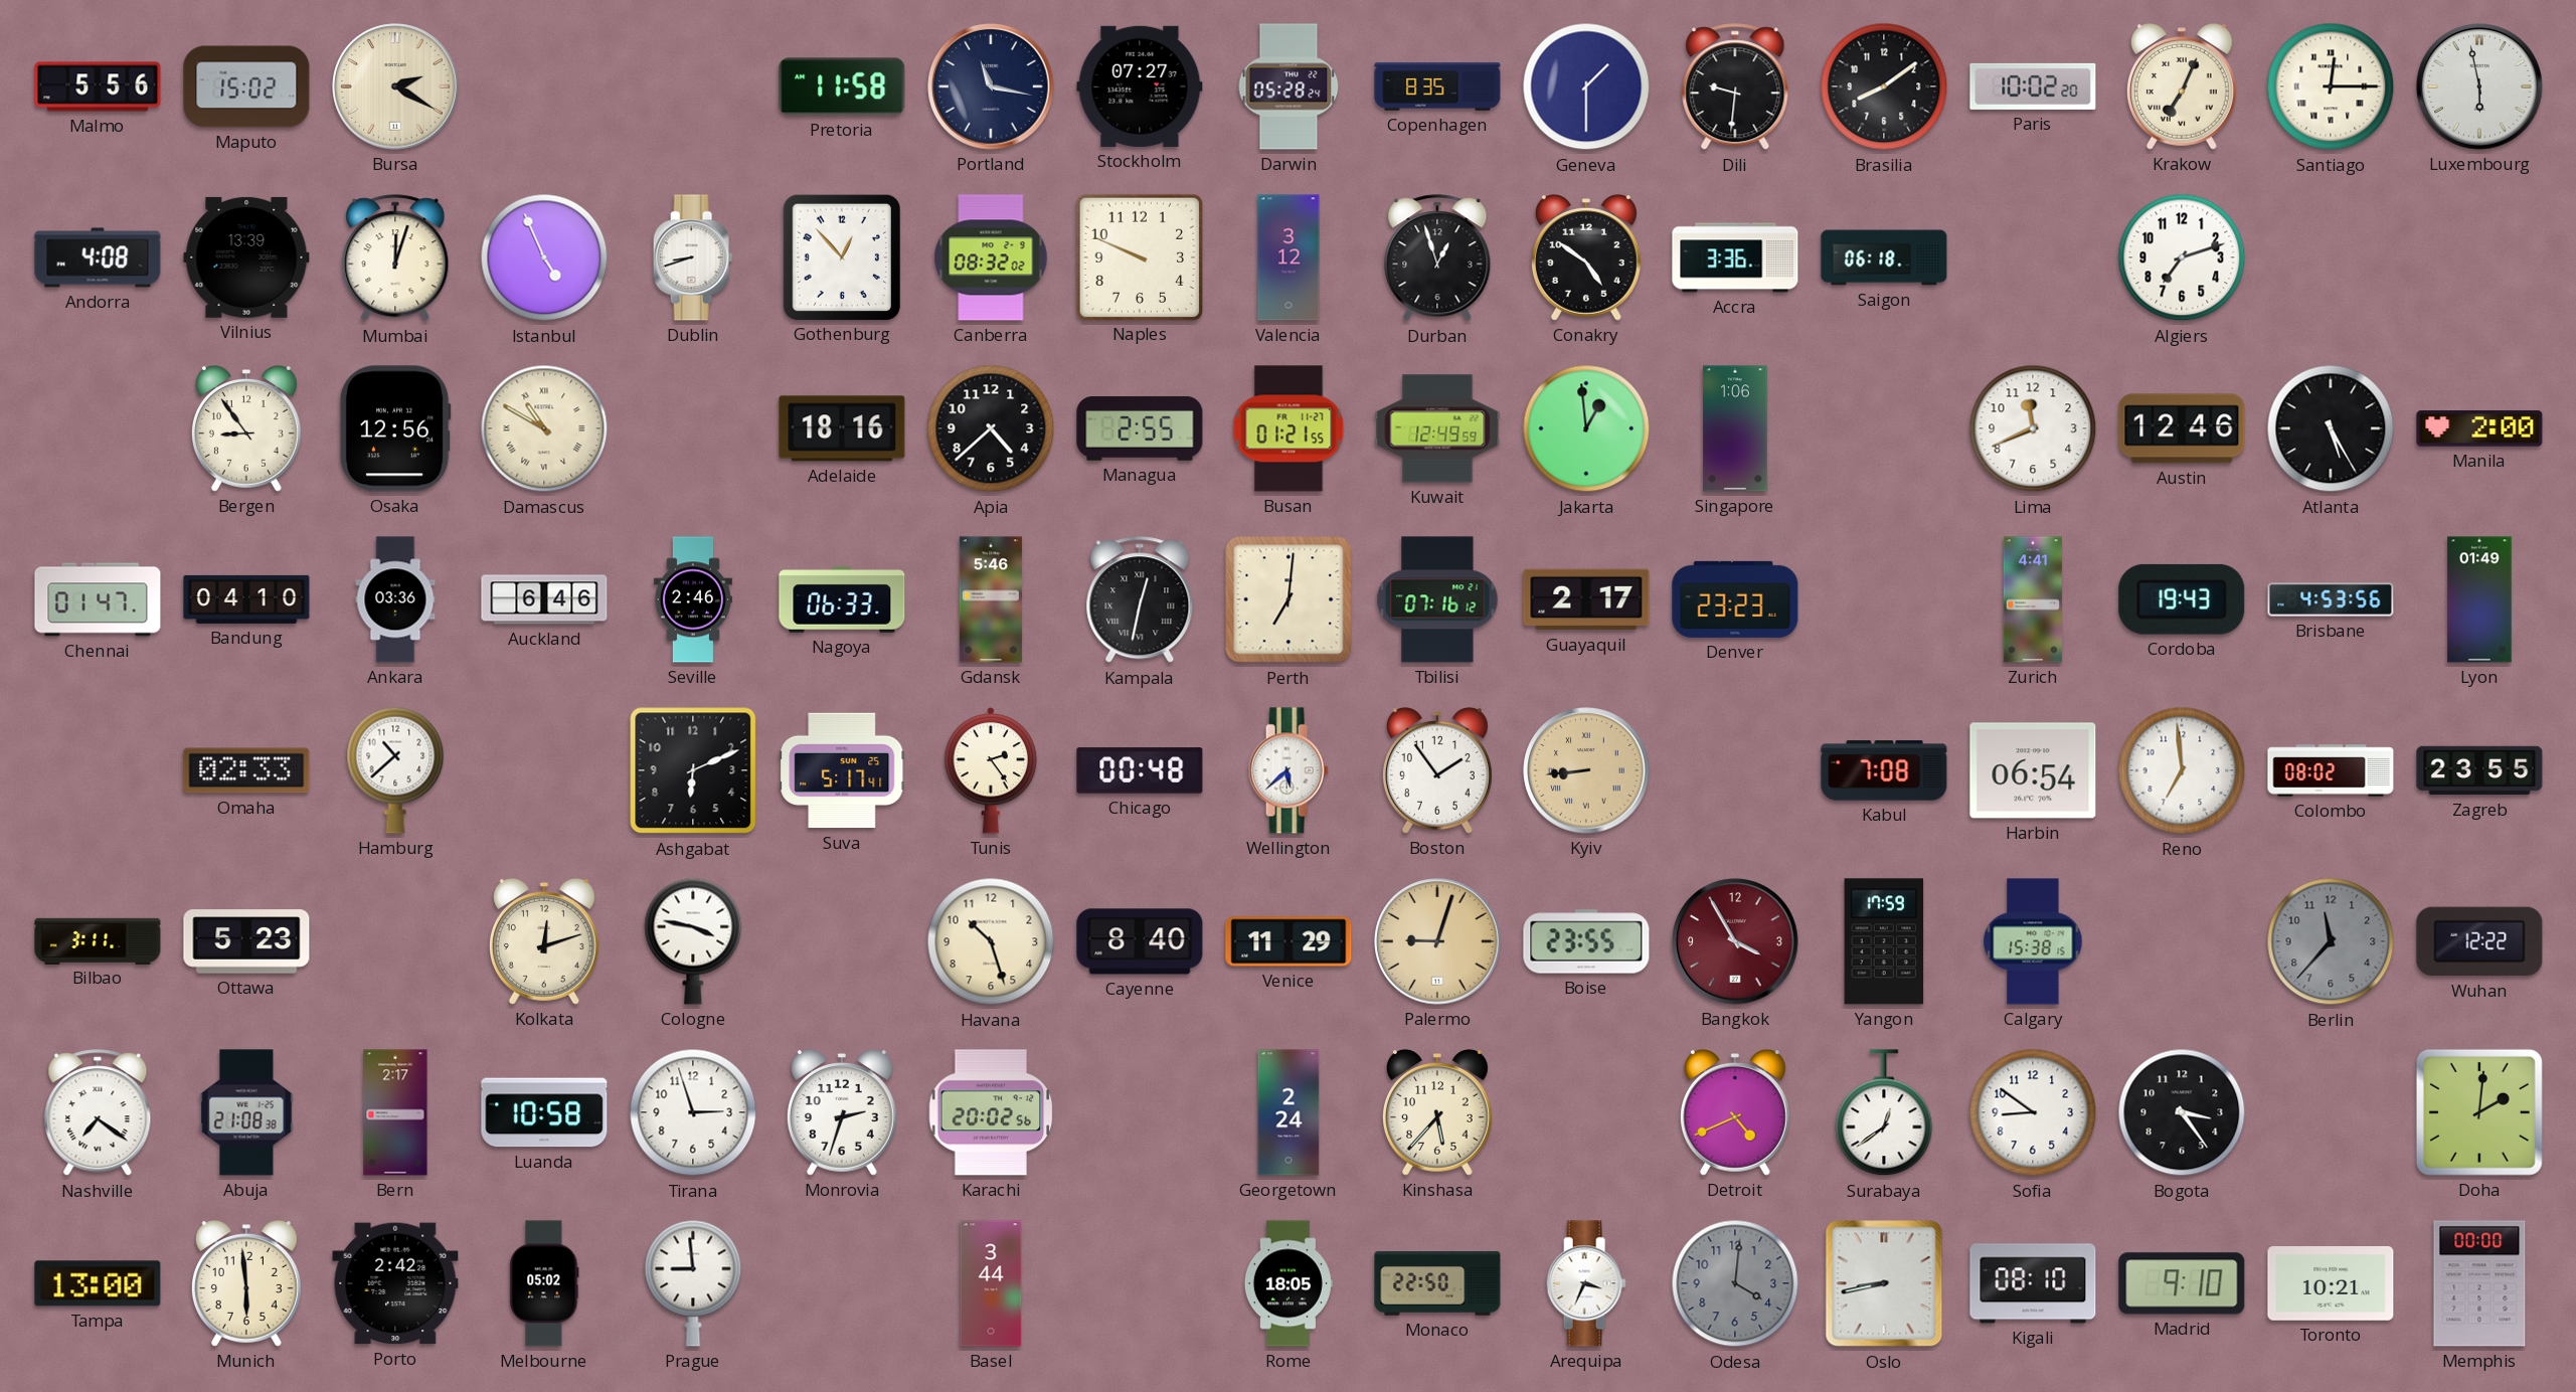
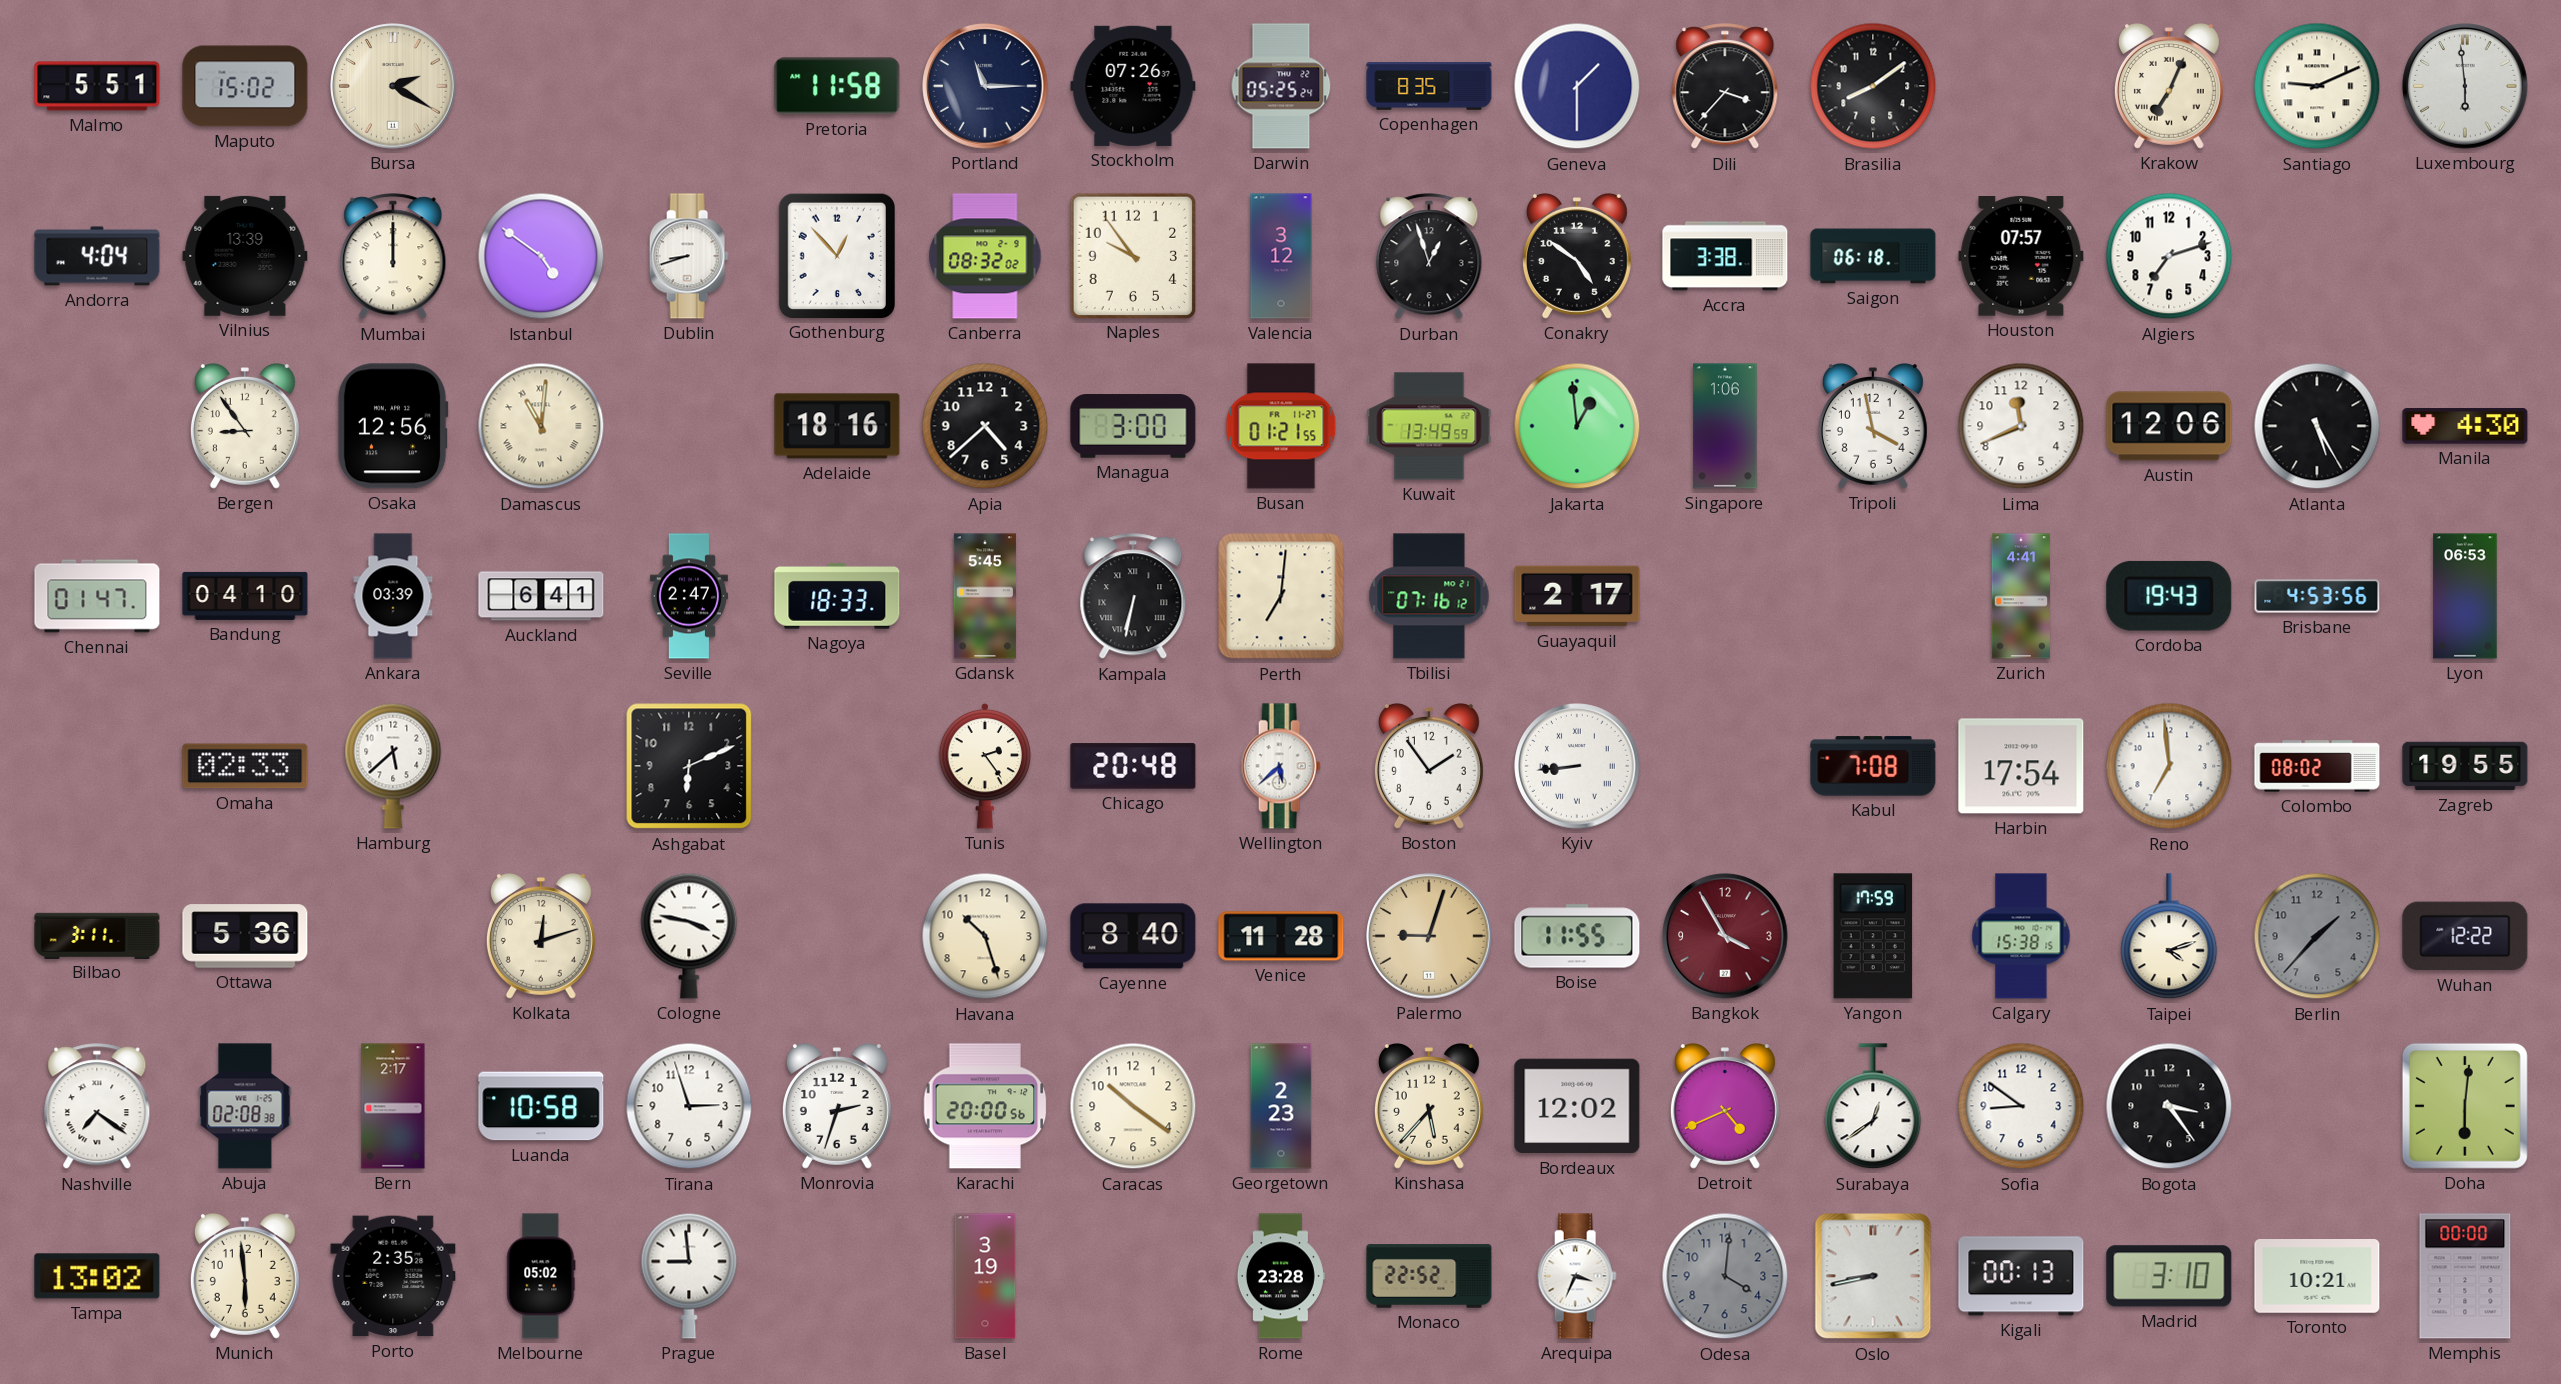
Malmo: 5:56 -> 5:51
Portland: 11:17 -> 11:15
Stockholm: 07:27 -> 07:26
Darwin: 05:28 -> 05:25
Dili: 9:31 -> 3:37
Paris: 10:02 -> none
Santiago: 12:15 -> 9:11
Luxembourg: 5:58 -> 5:59
Andorra: 4:08 -> 4:04
Mumbai: 12:03 -> 12:00
Istanbul: 4:56 -> 4:51
Naples: 9:49 -> 9:54
Accra: 3:36 -> 3:38
Houston: none -> 07:57
Damascus: 10:50 -> 11:01
Managua: 2:55 -> 3:00
Kuwait: 12:49 -> 13:49
Tripoli: none -> 3:58
Austin: 12:46 -> 12:06
Manila: 2:00 -> 4:30
Ankara: 03:36 -> 03:39
Auckland: 6:46 -> 6:41
Seville: 2:46 -> 2:47
Nagoya: 06:33 -> 18:33
Gdansk: 5:46 -> 5:45
Kampala: 12:32 -> 6:32
Denver: 23:23 -> none
Lyon: 01:49 -> 06:53
Hamburg: 10:38 -> 5:38
Suva: 5:17 -> none
Chicago: 00:48 -> 20:48
Kyiv dial: champagne -> white
Harbin: 06:54 -> 17:54
Zagreb: 23:55 -> 19:55
Ottawa: 5:23 -> 5:36
Venice: 11:29 -> 11:28
Boise: 23:55 -> 11:55
Taipei: none -> 4:12
Berlin: 11:37 -> 1:37
Abuja: 21:08 -> 02:08
Karachi: 20:02 -> 20:00
Caracas: none -> 10:21
Georgetown: 2:24 -> 2:23
Bordeaux: none -> 12:02
Doha: 2:01 -> 6:01
Tampa: 13:00 -> 13:02
Porto: 2:42 -> 2:35
Basel: 3:44 -> 3:19
Rome: 18:05 -> 23:28
Monaco: 22:50 -> 22:52
Kigali: 08:10 -> 00:13
Madrid: 9:10 -> 3:10
